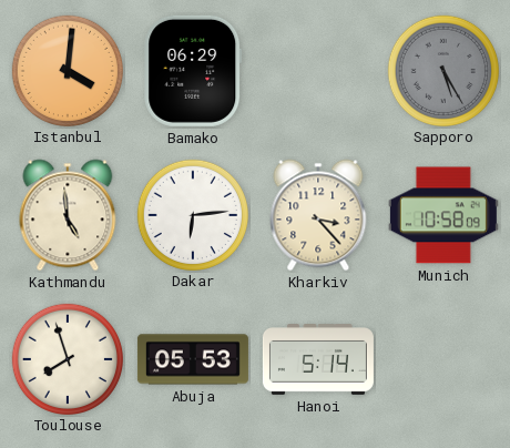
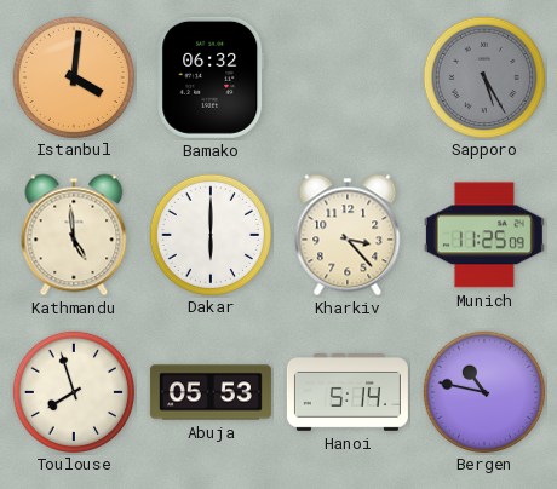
Bamako: 06:29 -> 06:32
Dakar: 6:14 -> 6:00
Munich: 10:58 -> 11:25
Bergen: none -> 10:47
